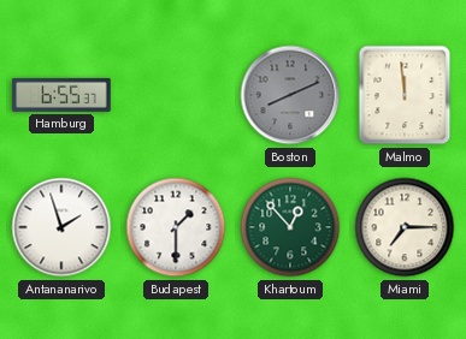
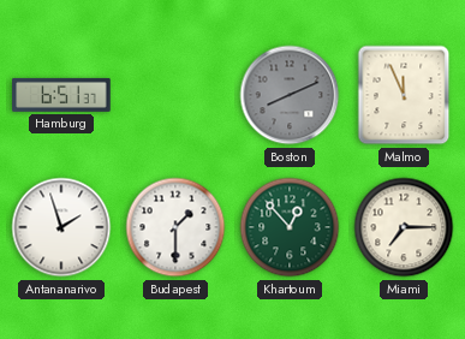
Hamburg: 6:55 -> 6:51
Malmo: 11:59 -> 11:56
